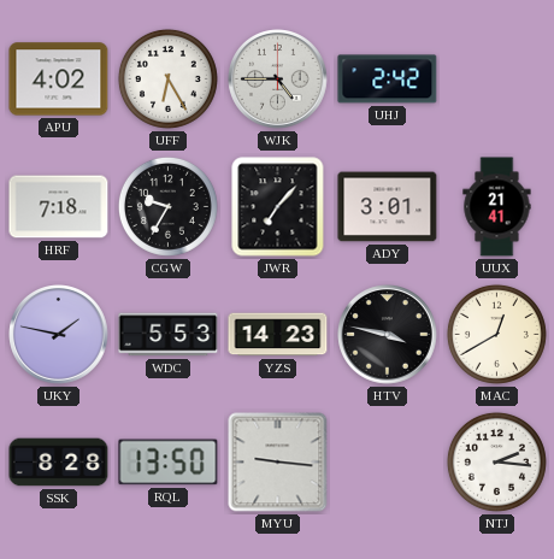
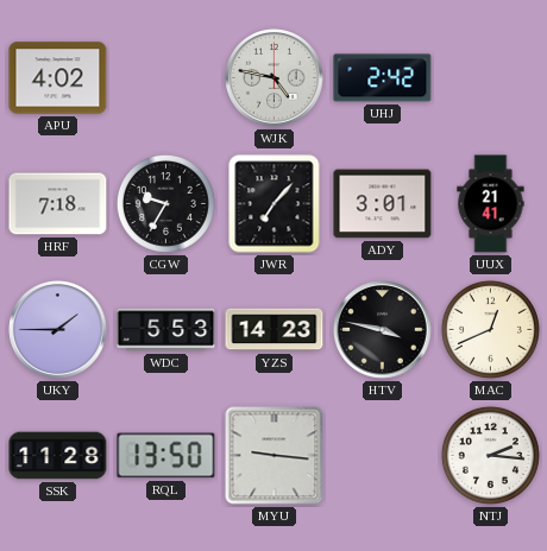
UFF: 6:25 -> none
WJK: 4:45 -> 4:47
UKY: 1:47 -> 1:45
MAC: 12:40 -> 12:41
SSK: 8:28 -> 11:28
